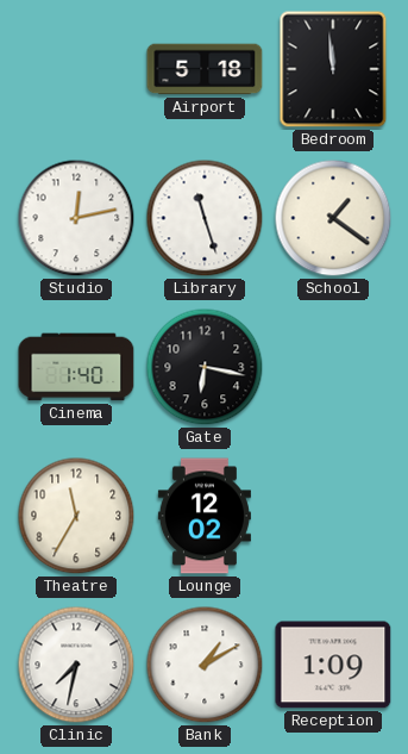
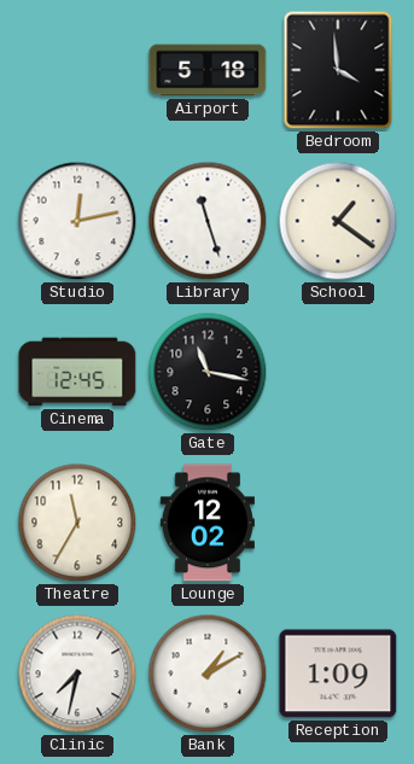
Bedroom: 11:59 -> 3:59
Cinema: 1:40 -> 12:45
Gate: 6:17 -> 11:17
